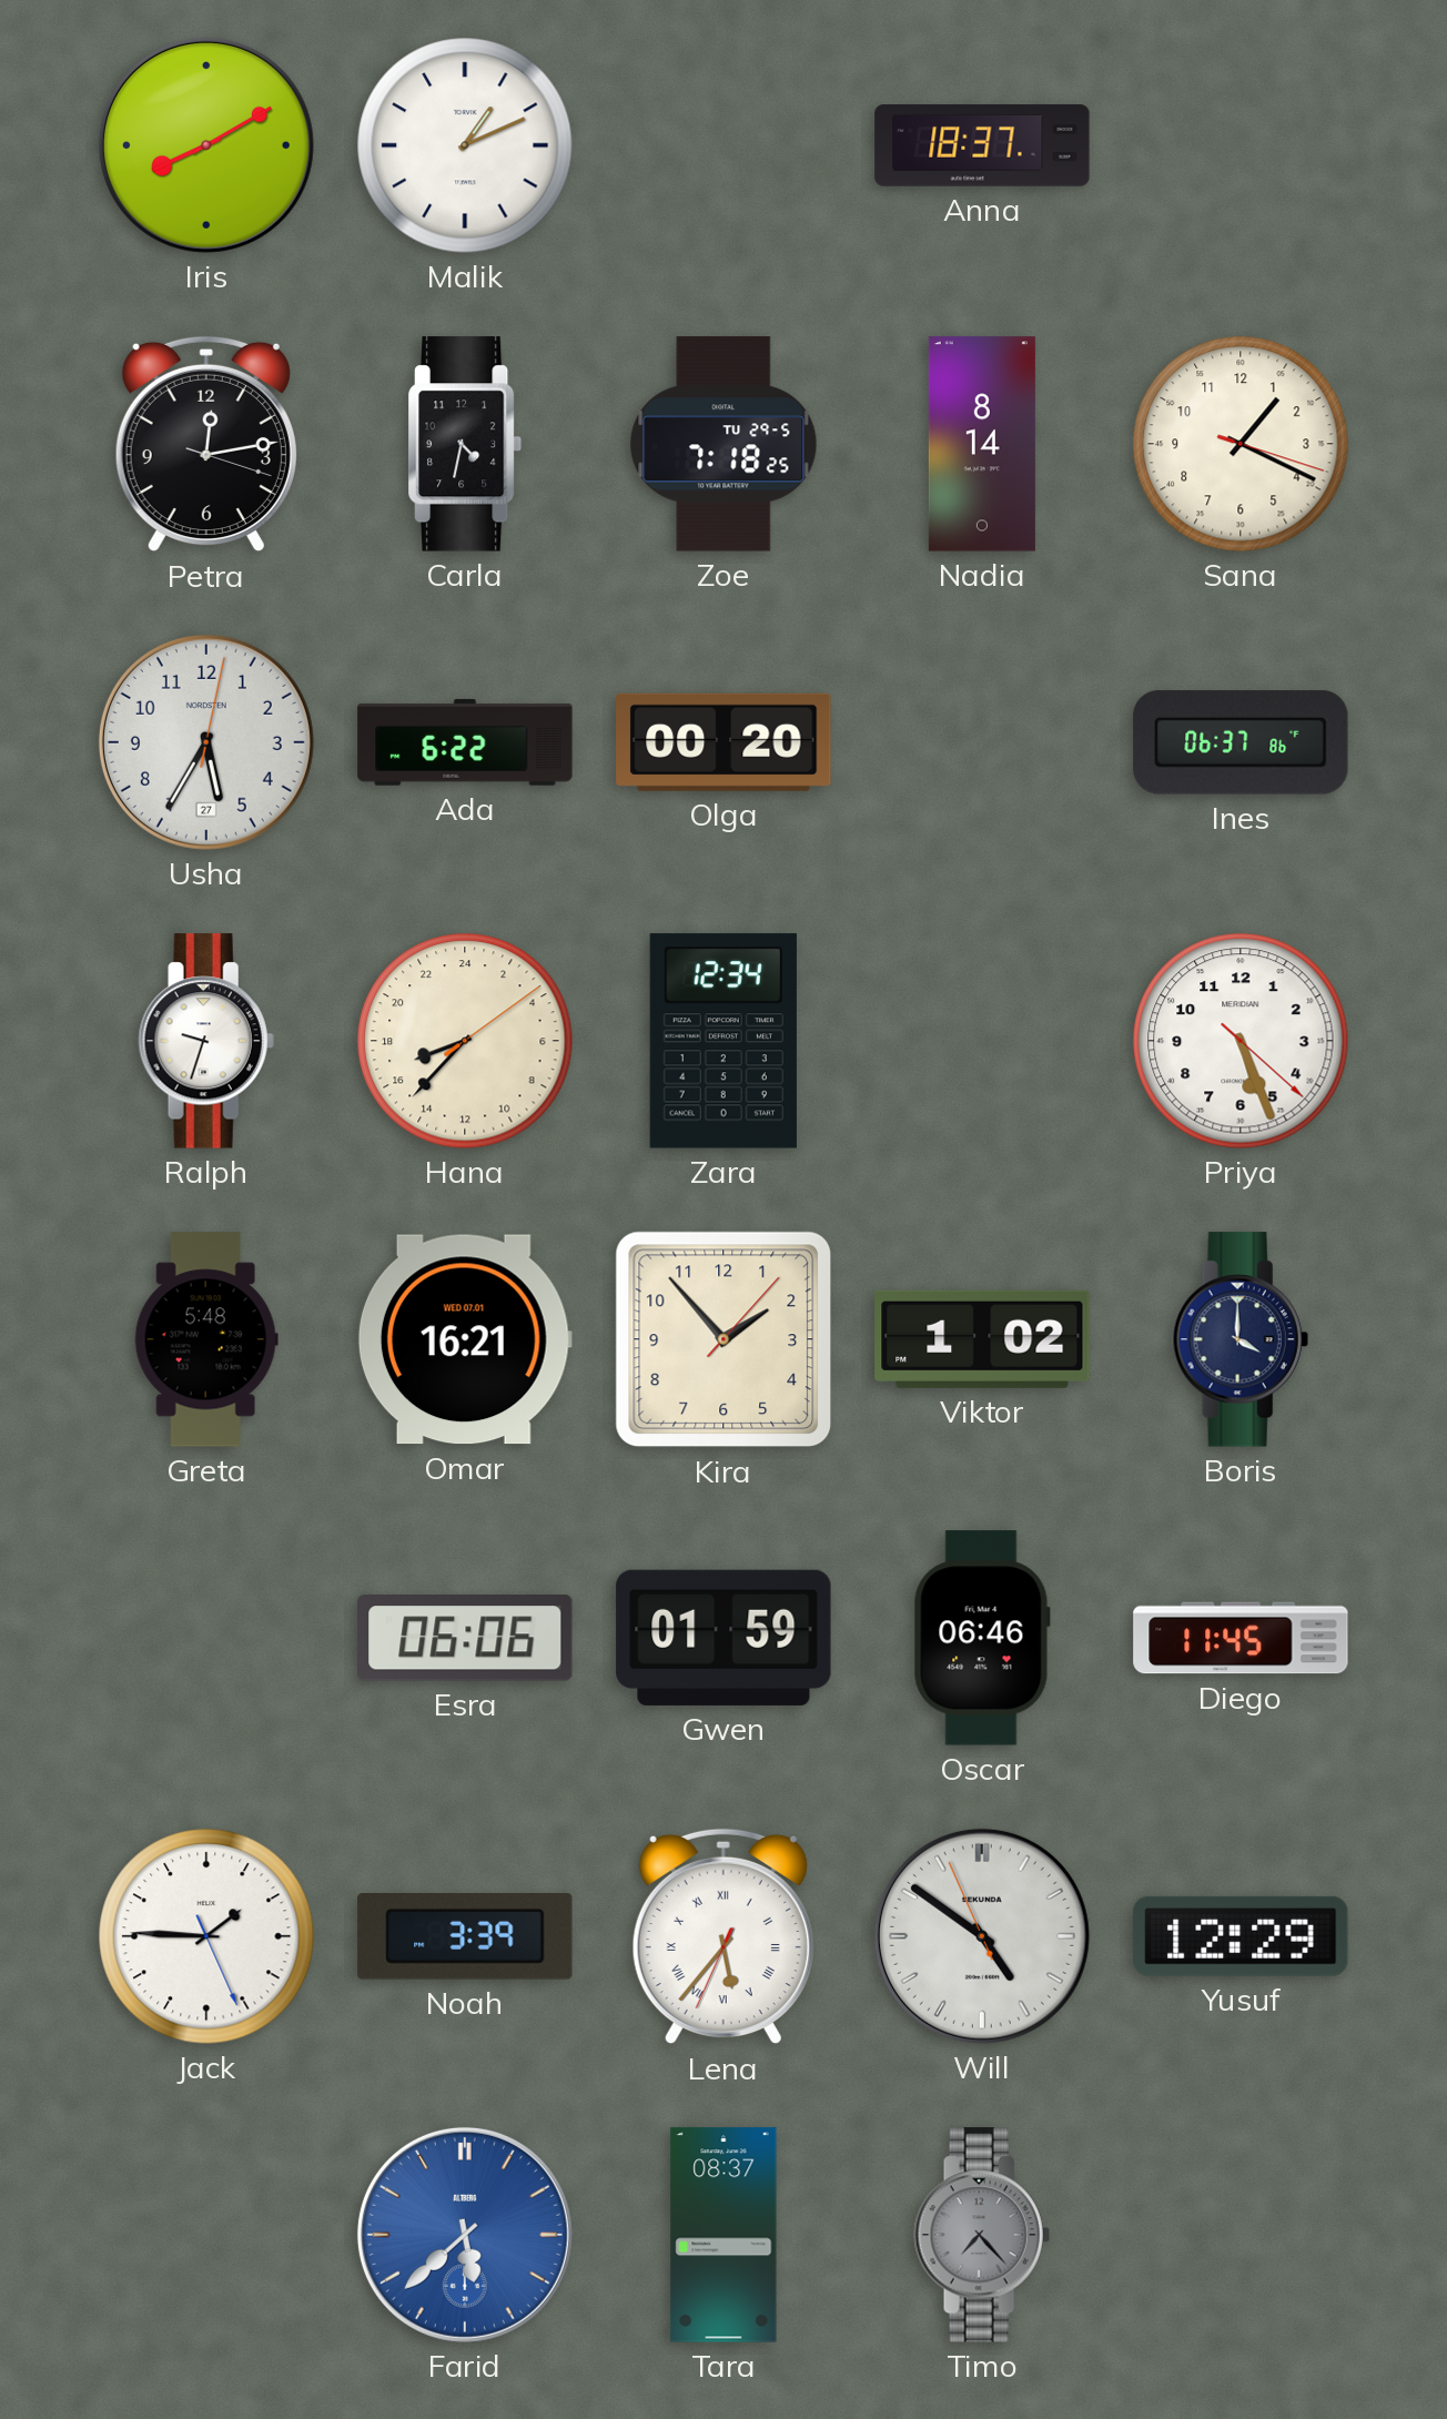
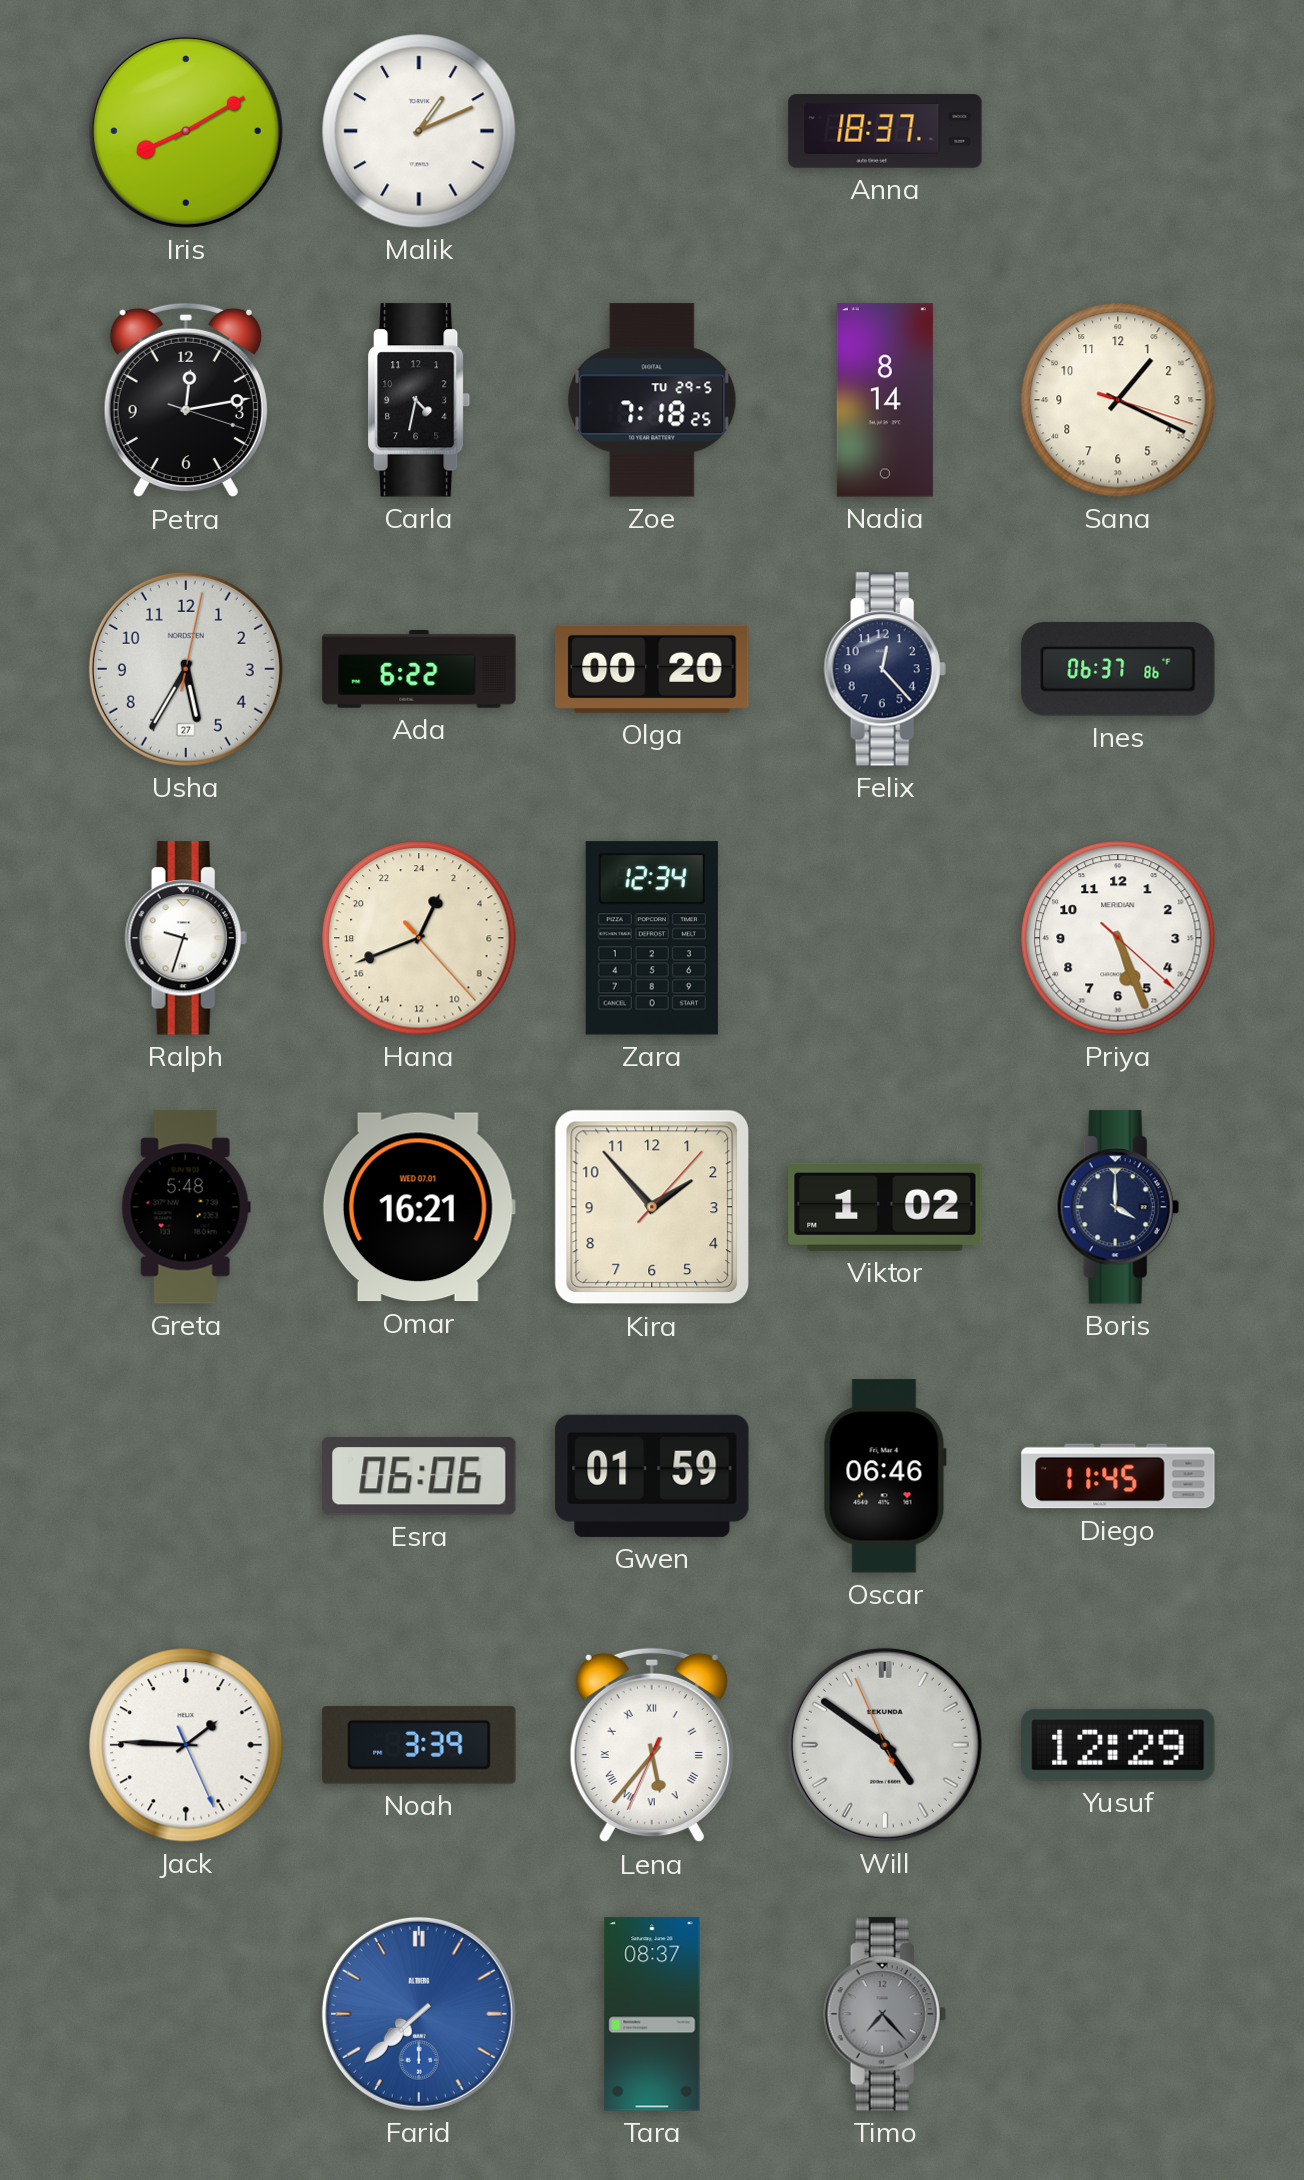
Felix: none -> 12:23
Hana: 16:37 -> 1:41
Farid: 5:38 -> 7:38
